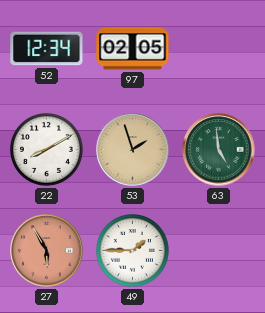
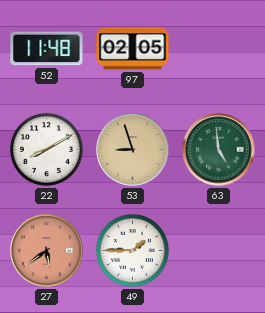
52: 12:34 -> 11:48
53: 1:57 -> 8:57
27: 5:55 -> 5:39
